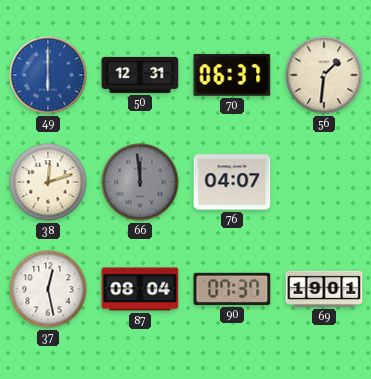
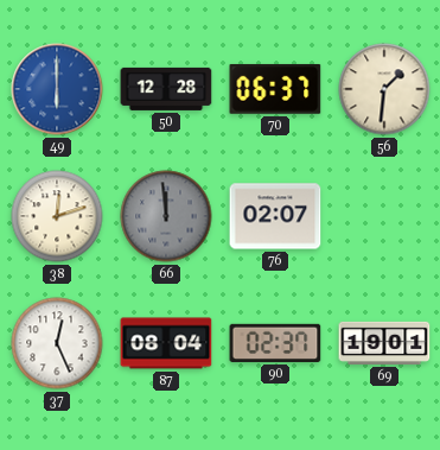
50: 12:31 -> 12:28
76: 04:07 -> 02:07
37: 12:28 -> 12:26
90: 07:37 -> 02:37
